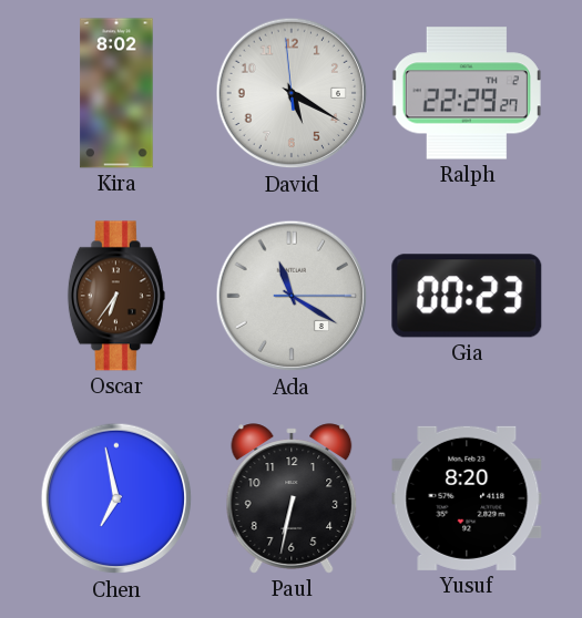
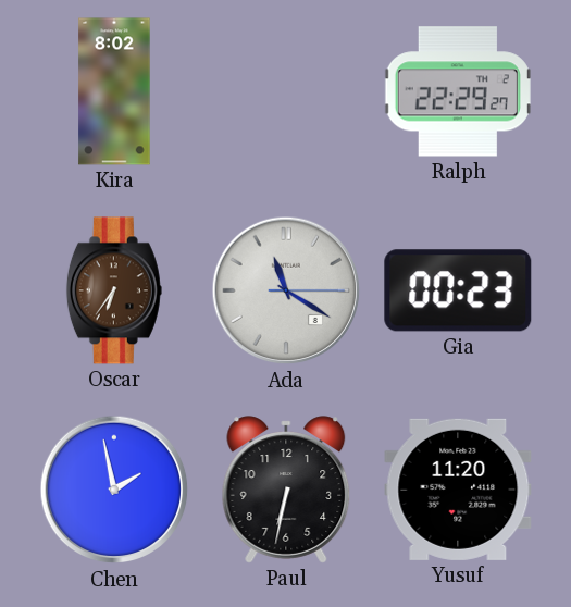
David: 5:19 -> none
Chen: 6:58 -> 1:58
Yusuf: 8:20 -> 11:20
